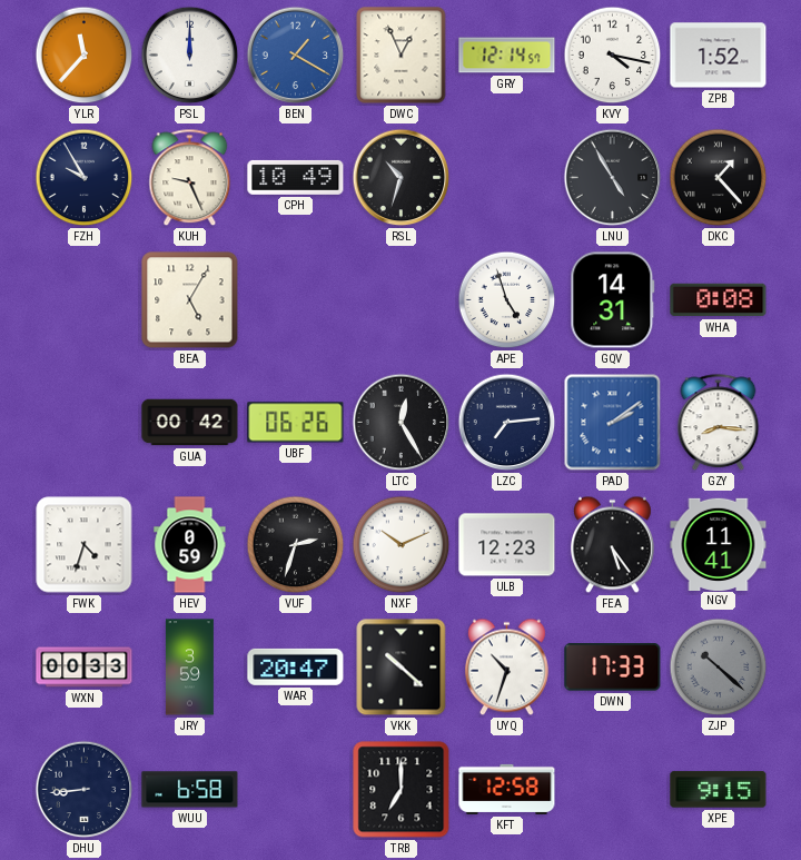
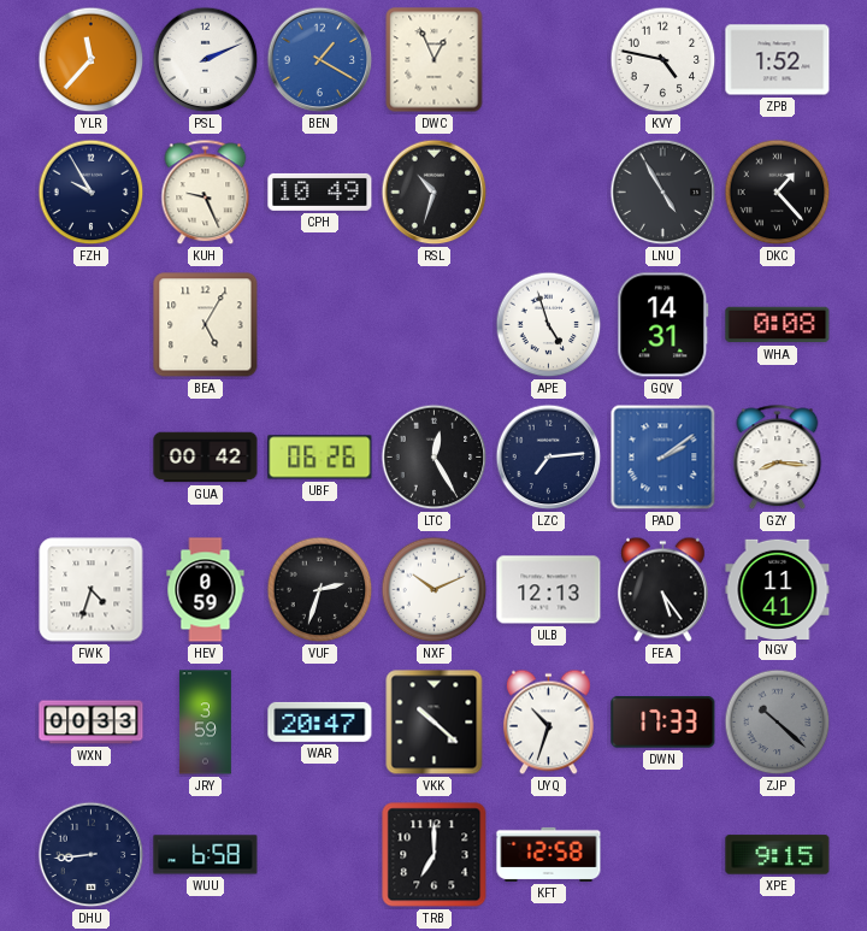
PSL: 12:00 -> 2:11
GRY: 12:14 -> none
KVY: 4:17 -> 4:47
ULB: 12:23 -> 12:13
